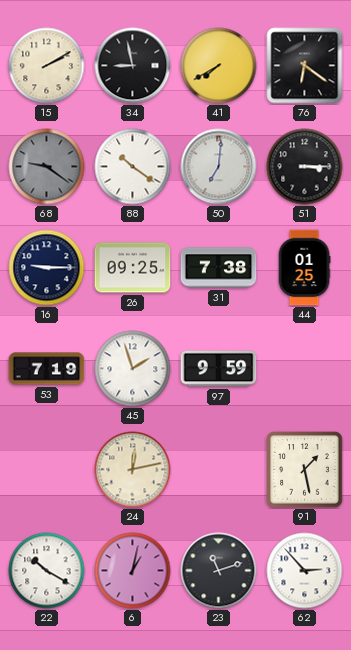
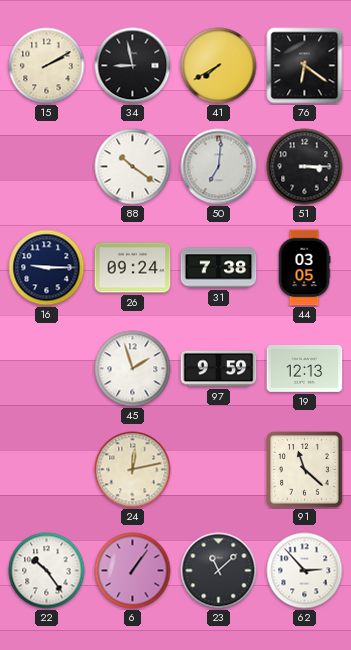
68: 9:21 -> none
26: 09:25 -> 09:24
44: 01:25 -> 03:05
53: 7:19 -> none
19: none -> 12:13
91: 1:28 -> 11:22
22: 10:20 -> 10:24
6: 1:02 -> 1:06
23: 11:12 -> 11:08
